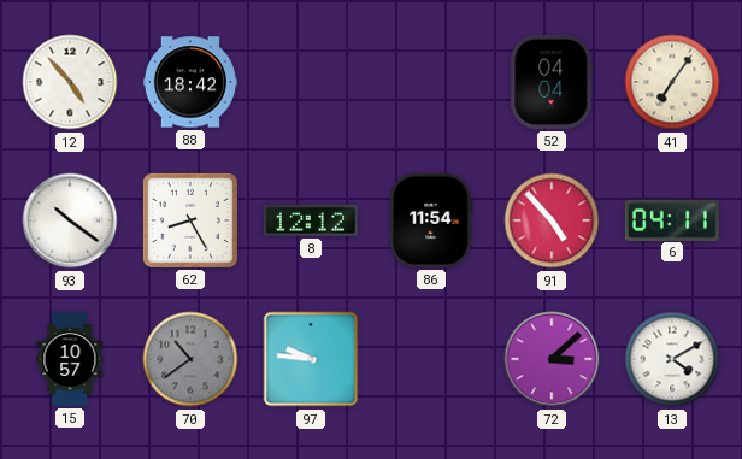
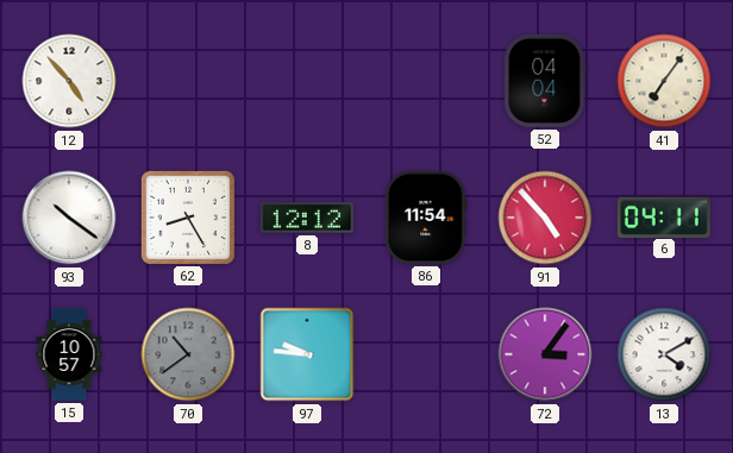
88: 18:42 -> none
72: 3:08 -> 3:06
